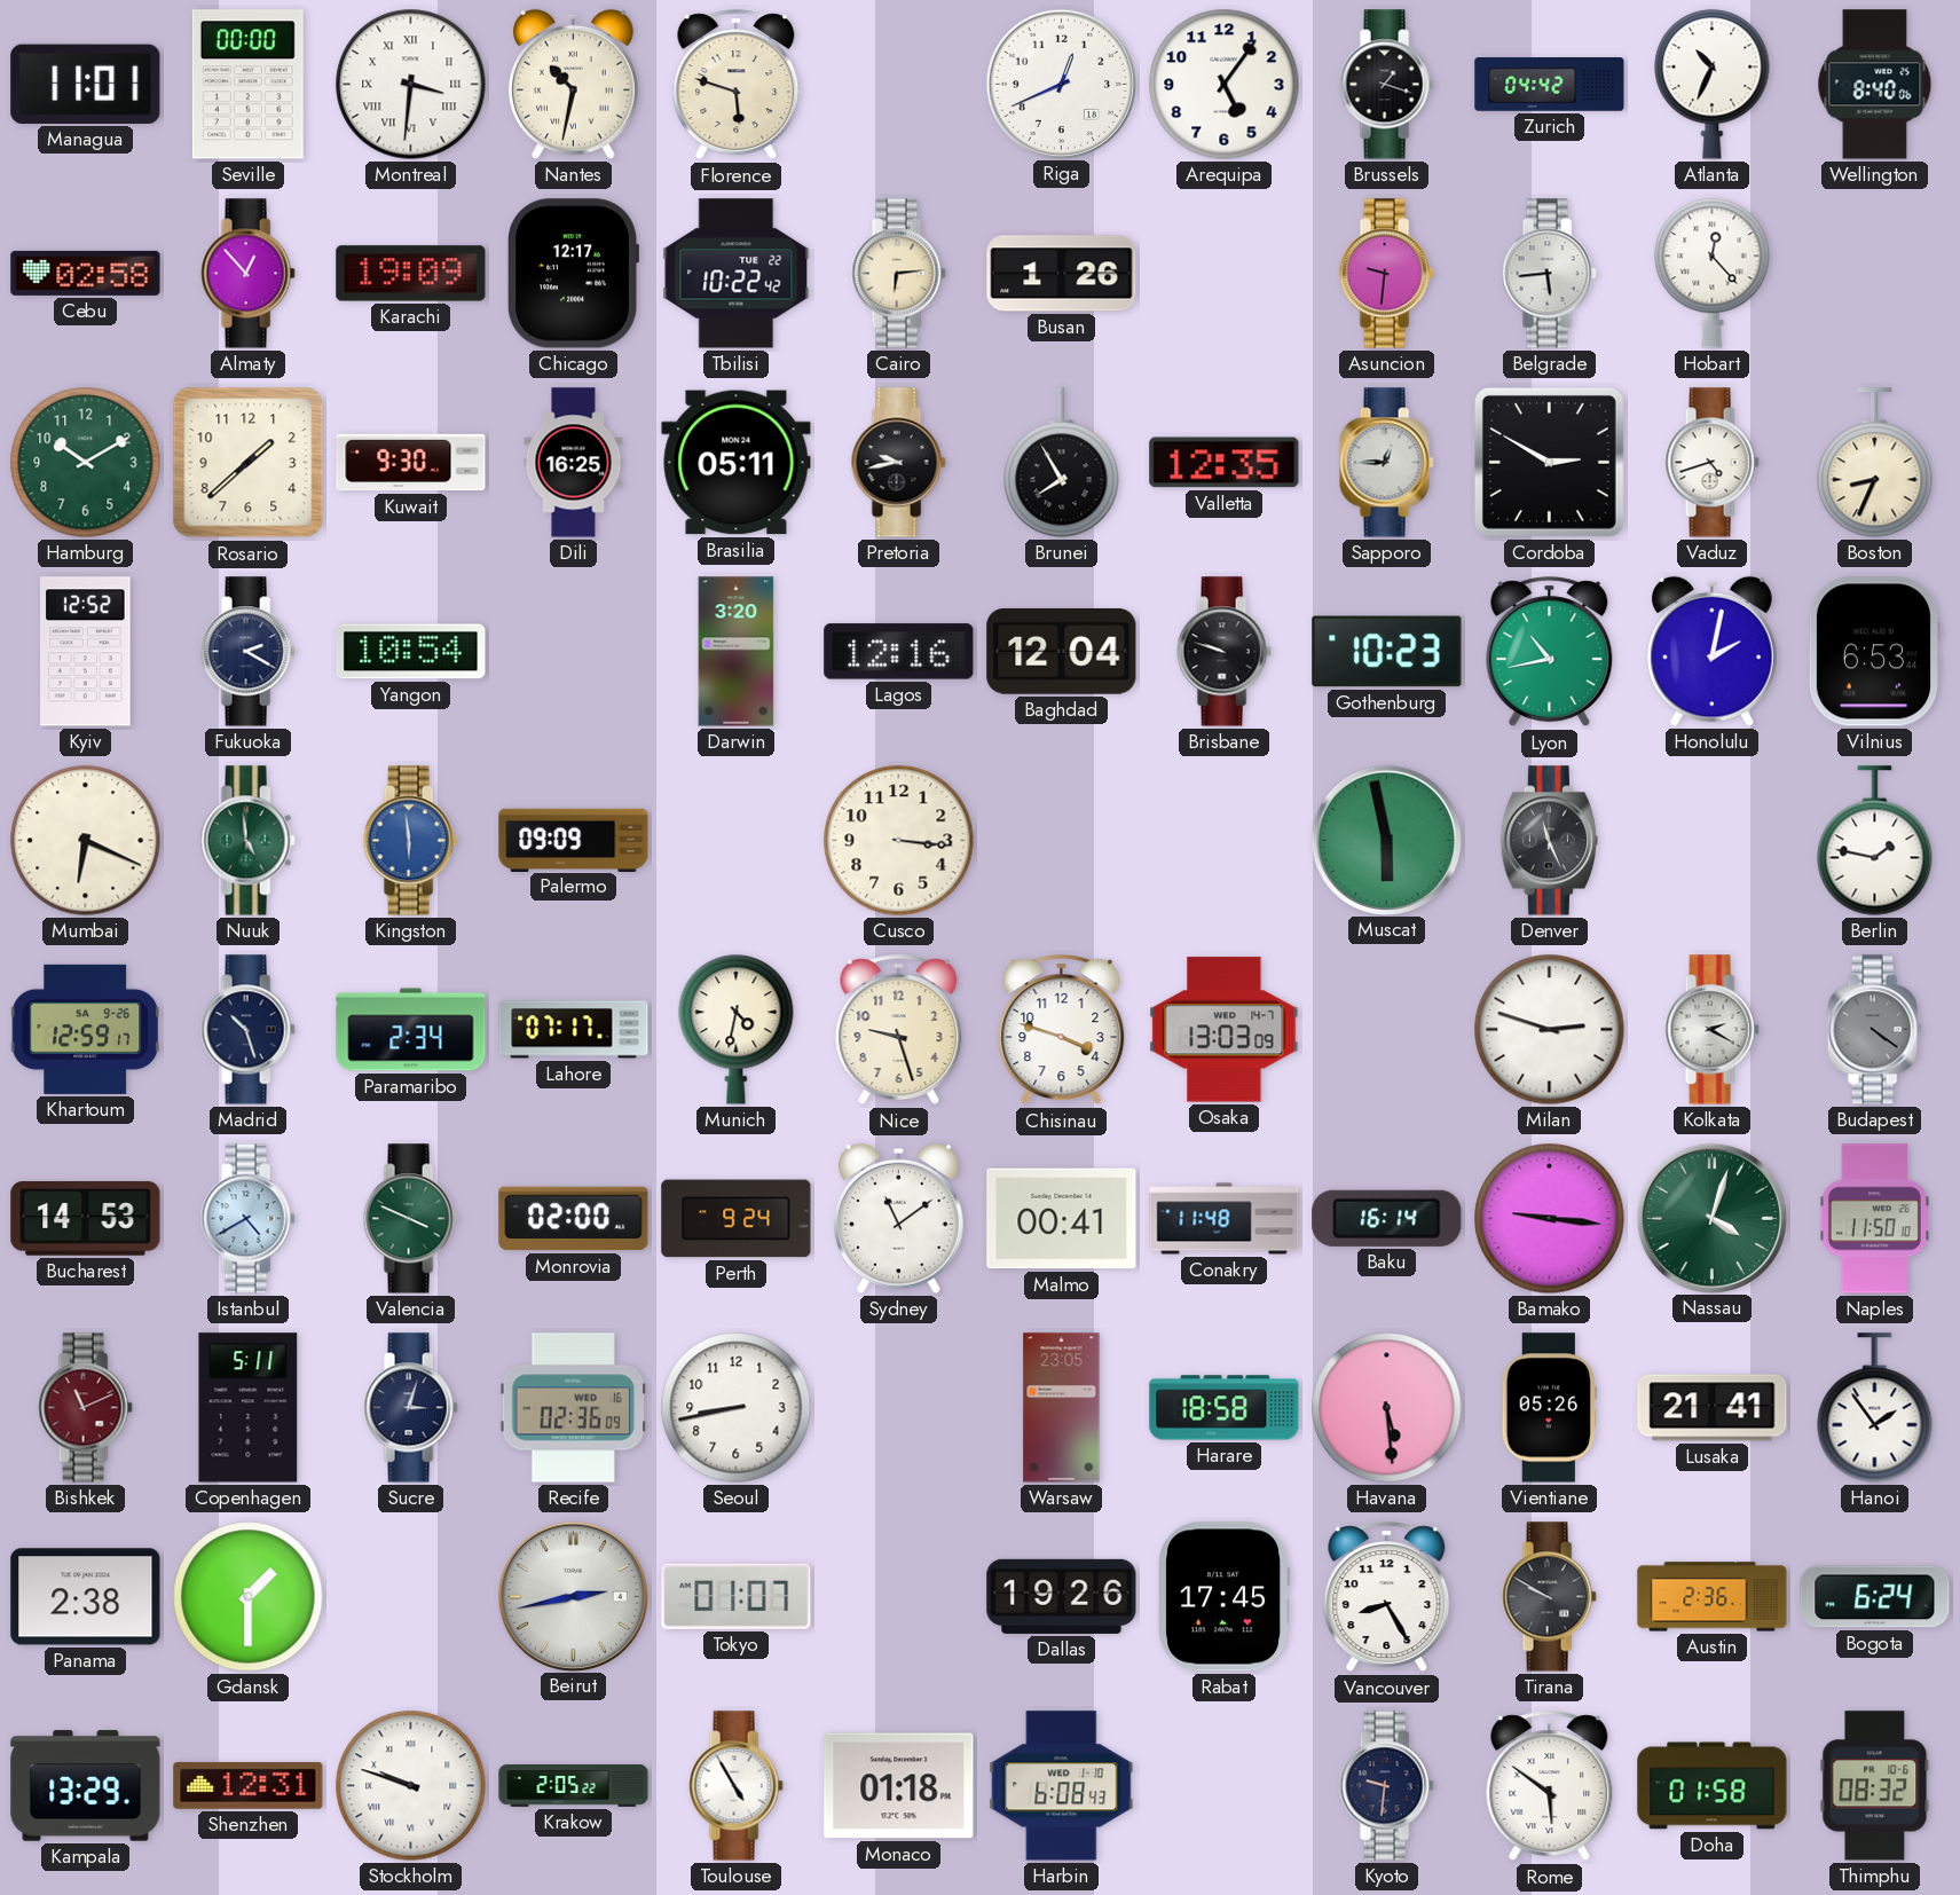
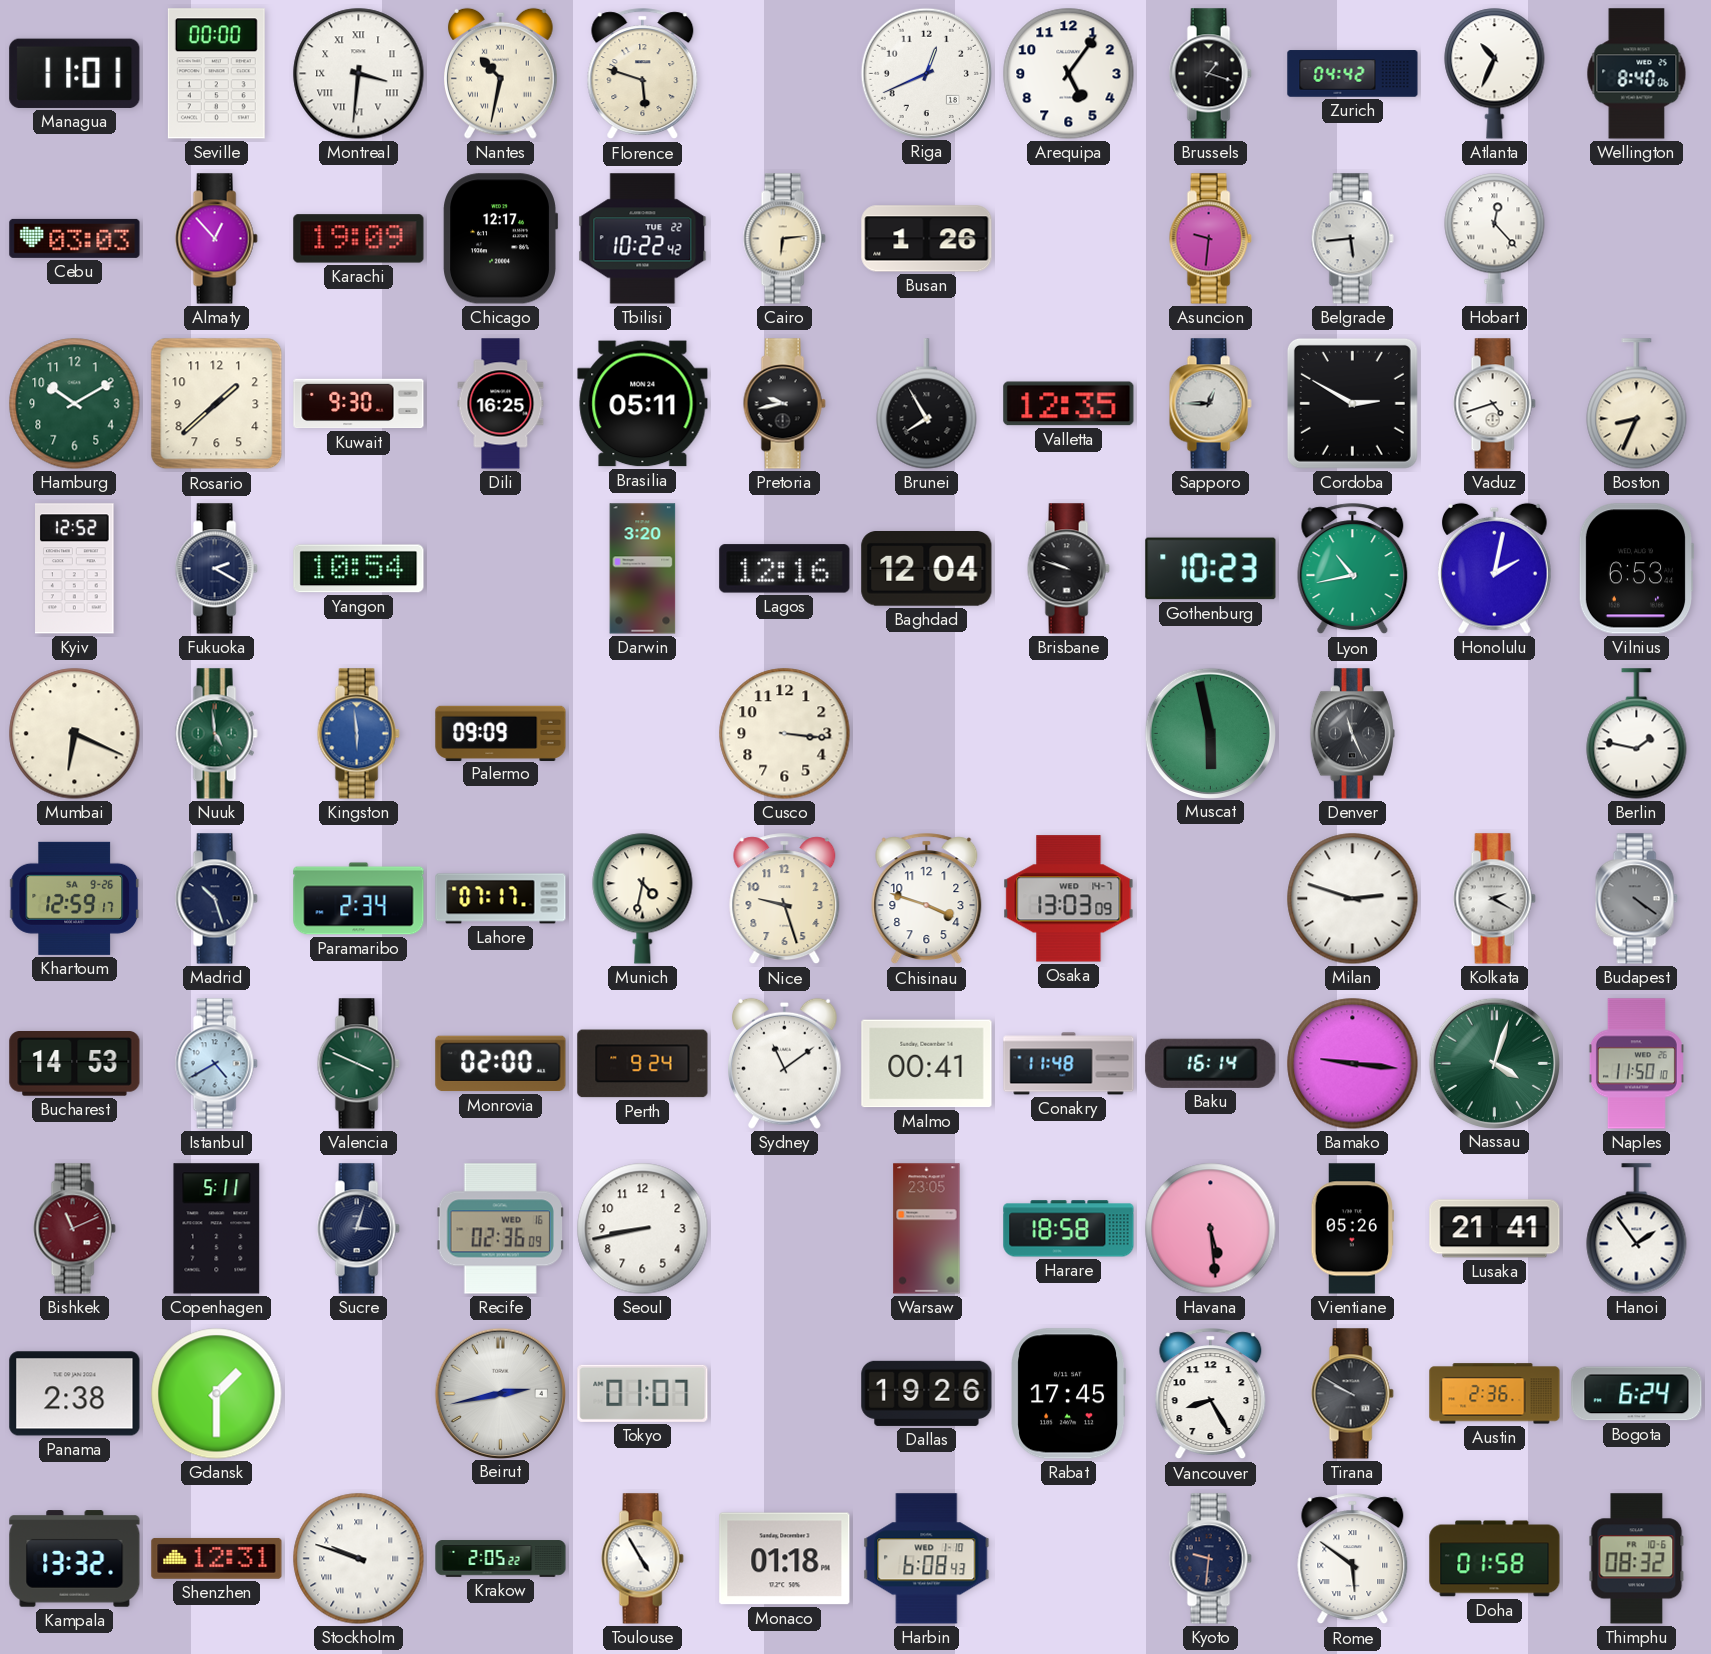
Cebu: 02:58 -> 03:03
Kampala: 13:29 -> 13:32
